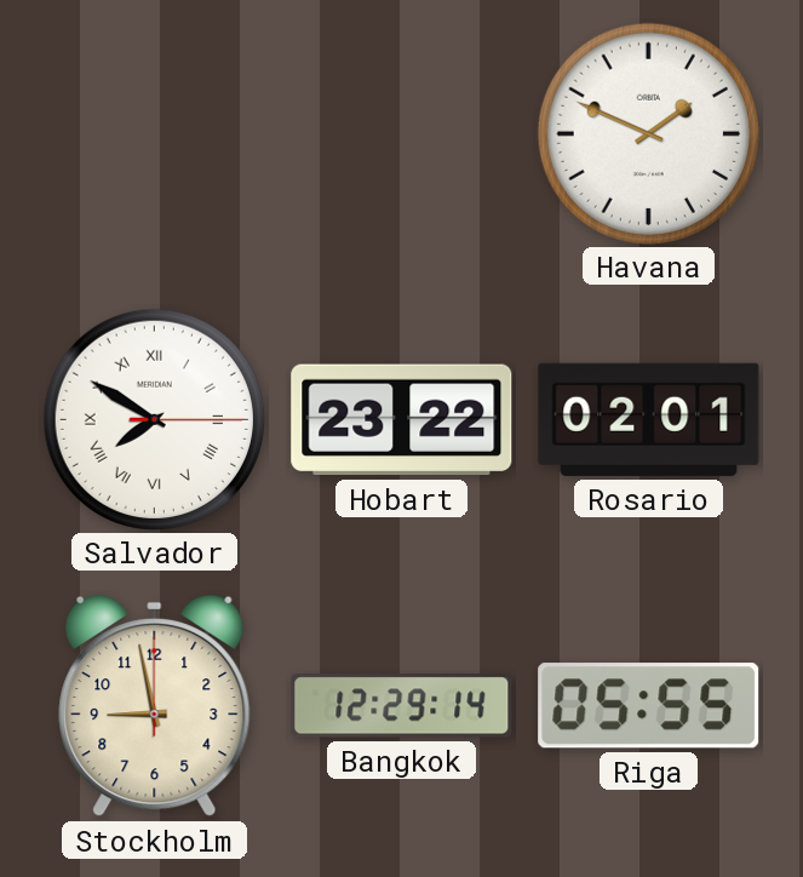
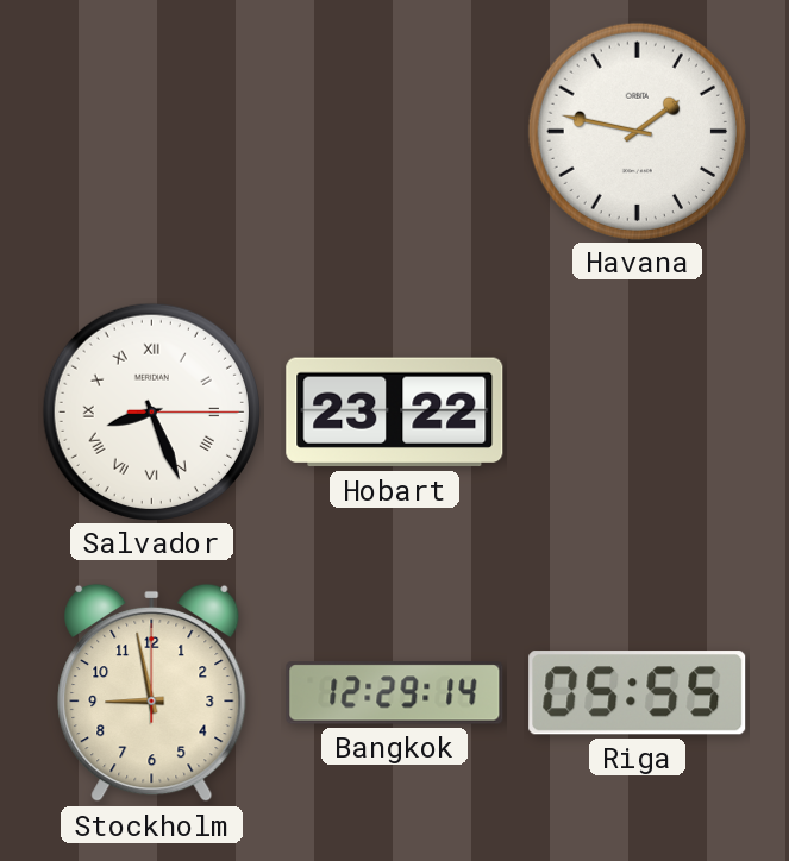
Havana: 1:49 -> 1:47
Salvador: 7:50 -> 8:26
Rosario: 02:01 -> none
